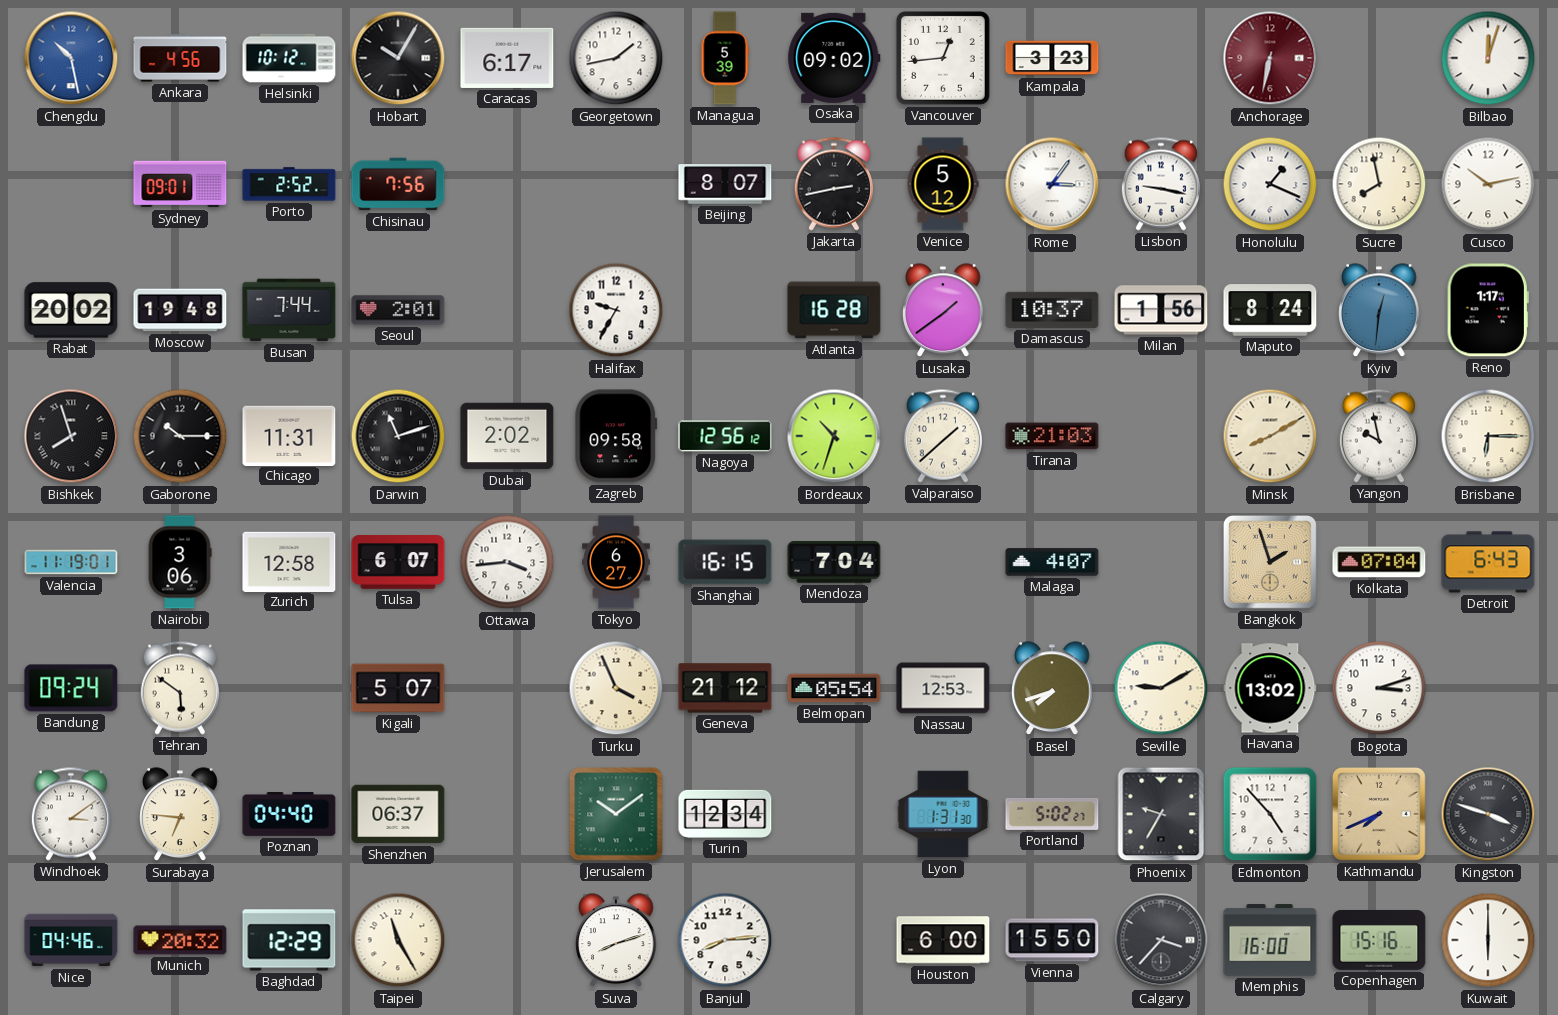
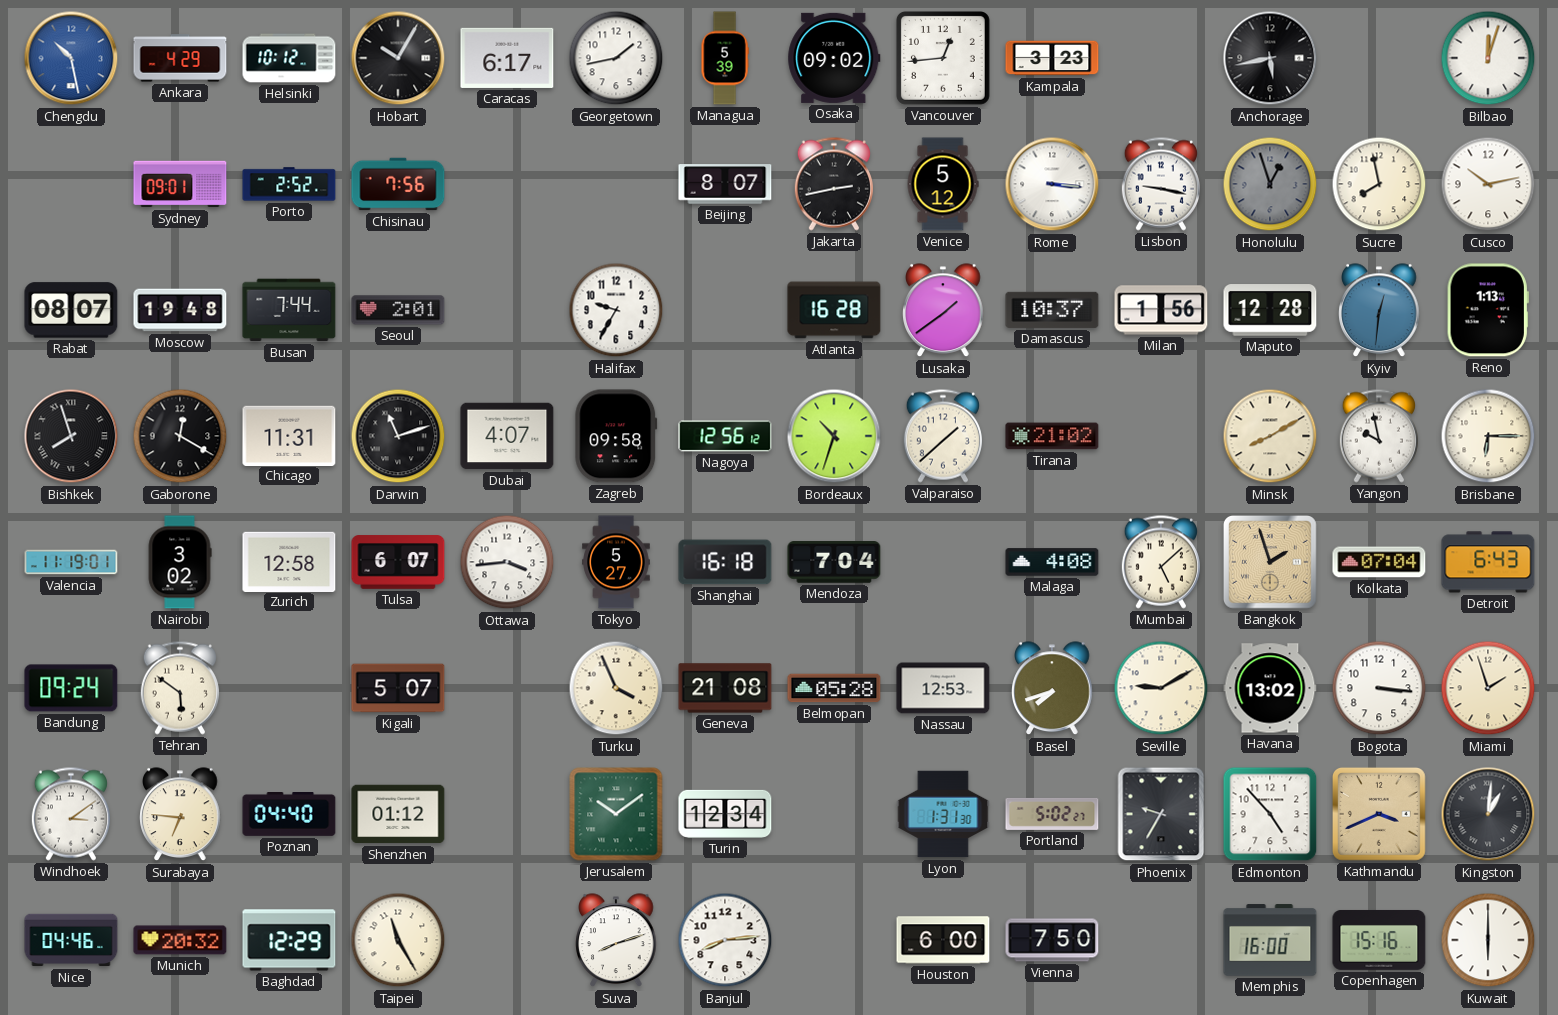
Ankara: 4:56 -> 4:29
Anchorage: 6:32 -> 5:43
Anchorage dial: burgundy -> black
Rome: 3:06 -> 3:16
Honolulu: 1:19 -> 12:57
Honolulu dial: white -> grey
Rabat: 20:02 -> 08:07
Maputo: 8:24 -> 12:28
Reno: 1:17 -> 1:13
Gaborone: 10:15 -> 12:20
Dubai: 2:02 -> 4:07
Tirana: 21:03 -> 21:02
Nairobi: 3:06 -> 3:02
Tokyo: 6:27 -> 5:27
Shanghai: 16:15 -> 16:18
Malaga: 4:07 -> 4:08
Mumbai: none -> 5:08
Geneva: 21:12 -> 21:08
Belmopan: 05:54 -> 05:28
Bogota: 3:12 -> 3:16
Miami: none -> 1:57
Shenzhen: 06:37 -> 01:12
Kathmandu: 7:41 -> 3:41
Kingston: 3:48 -> 1:01
Vienna: 15:50 -> 7:50
Calgary: 3:37 -> none
